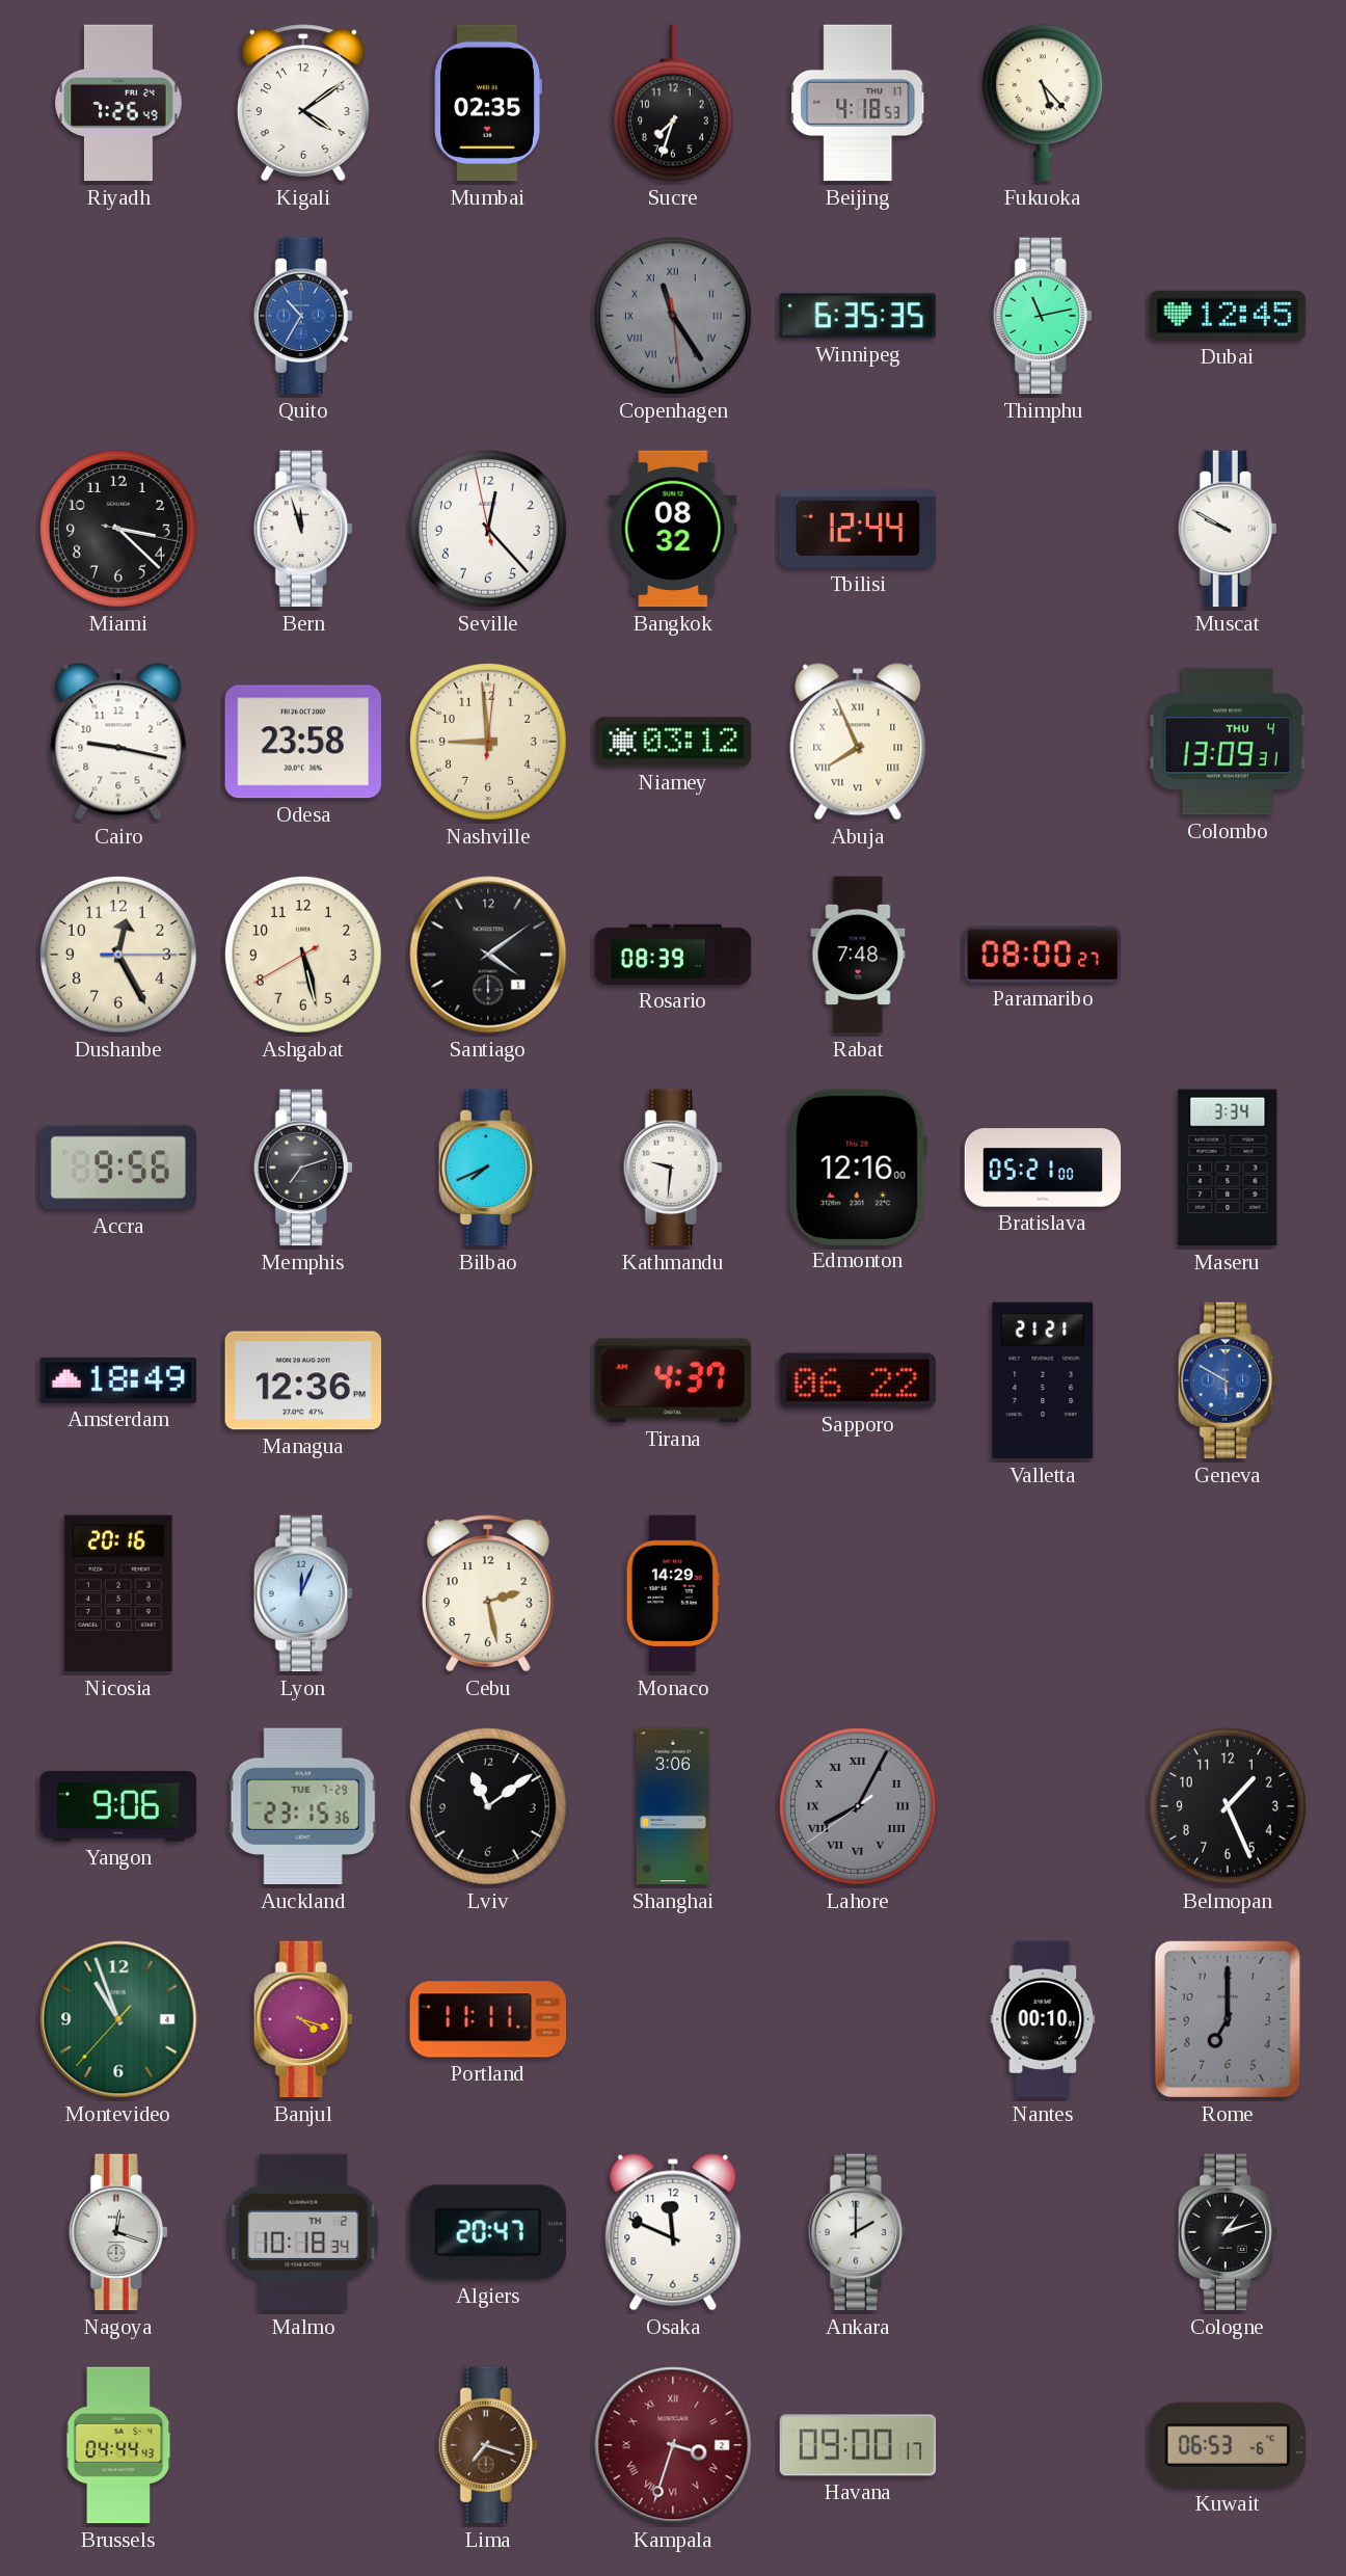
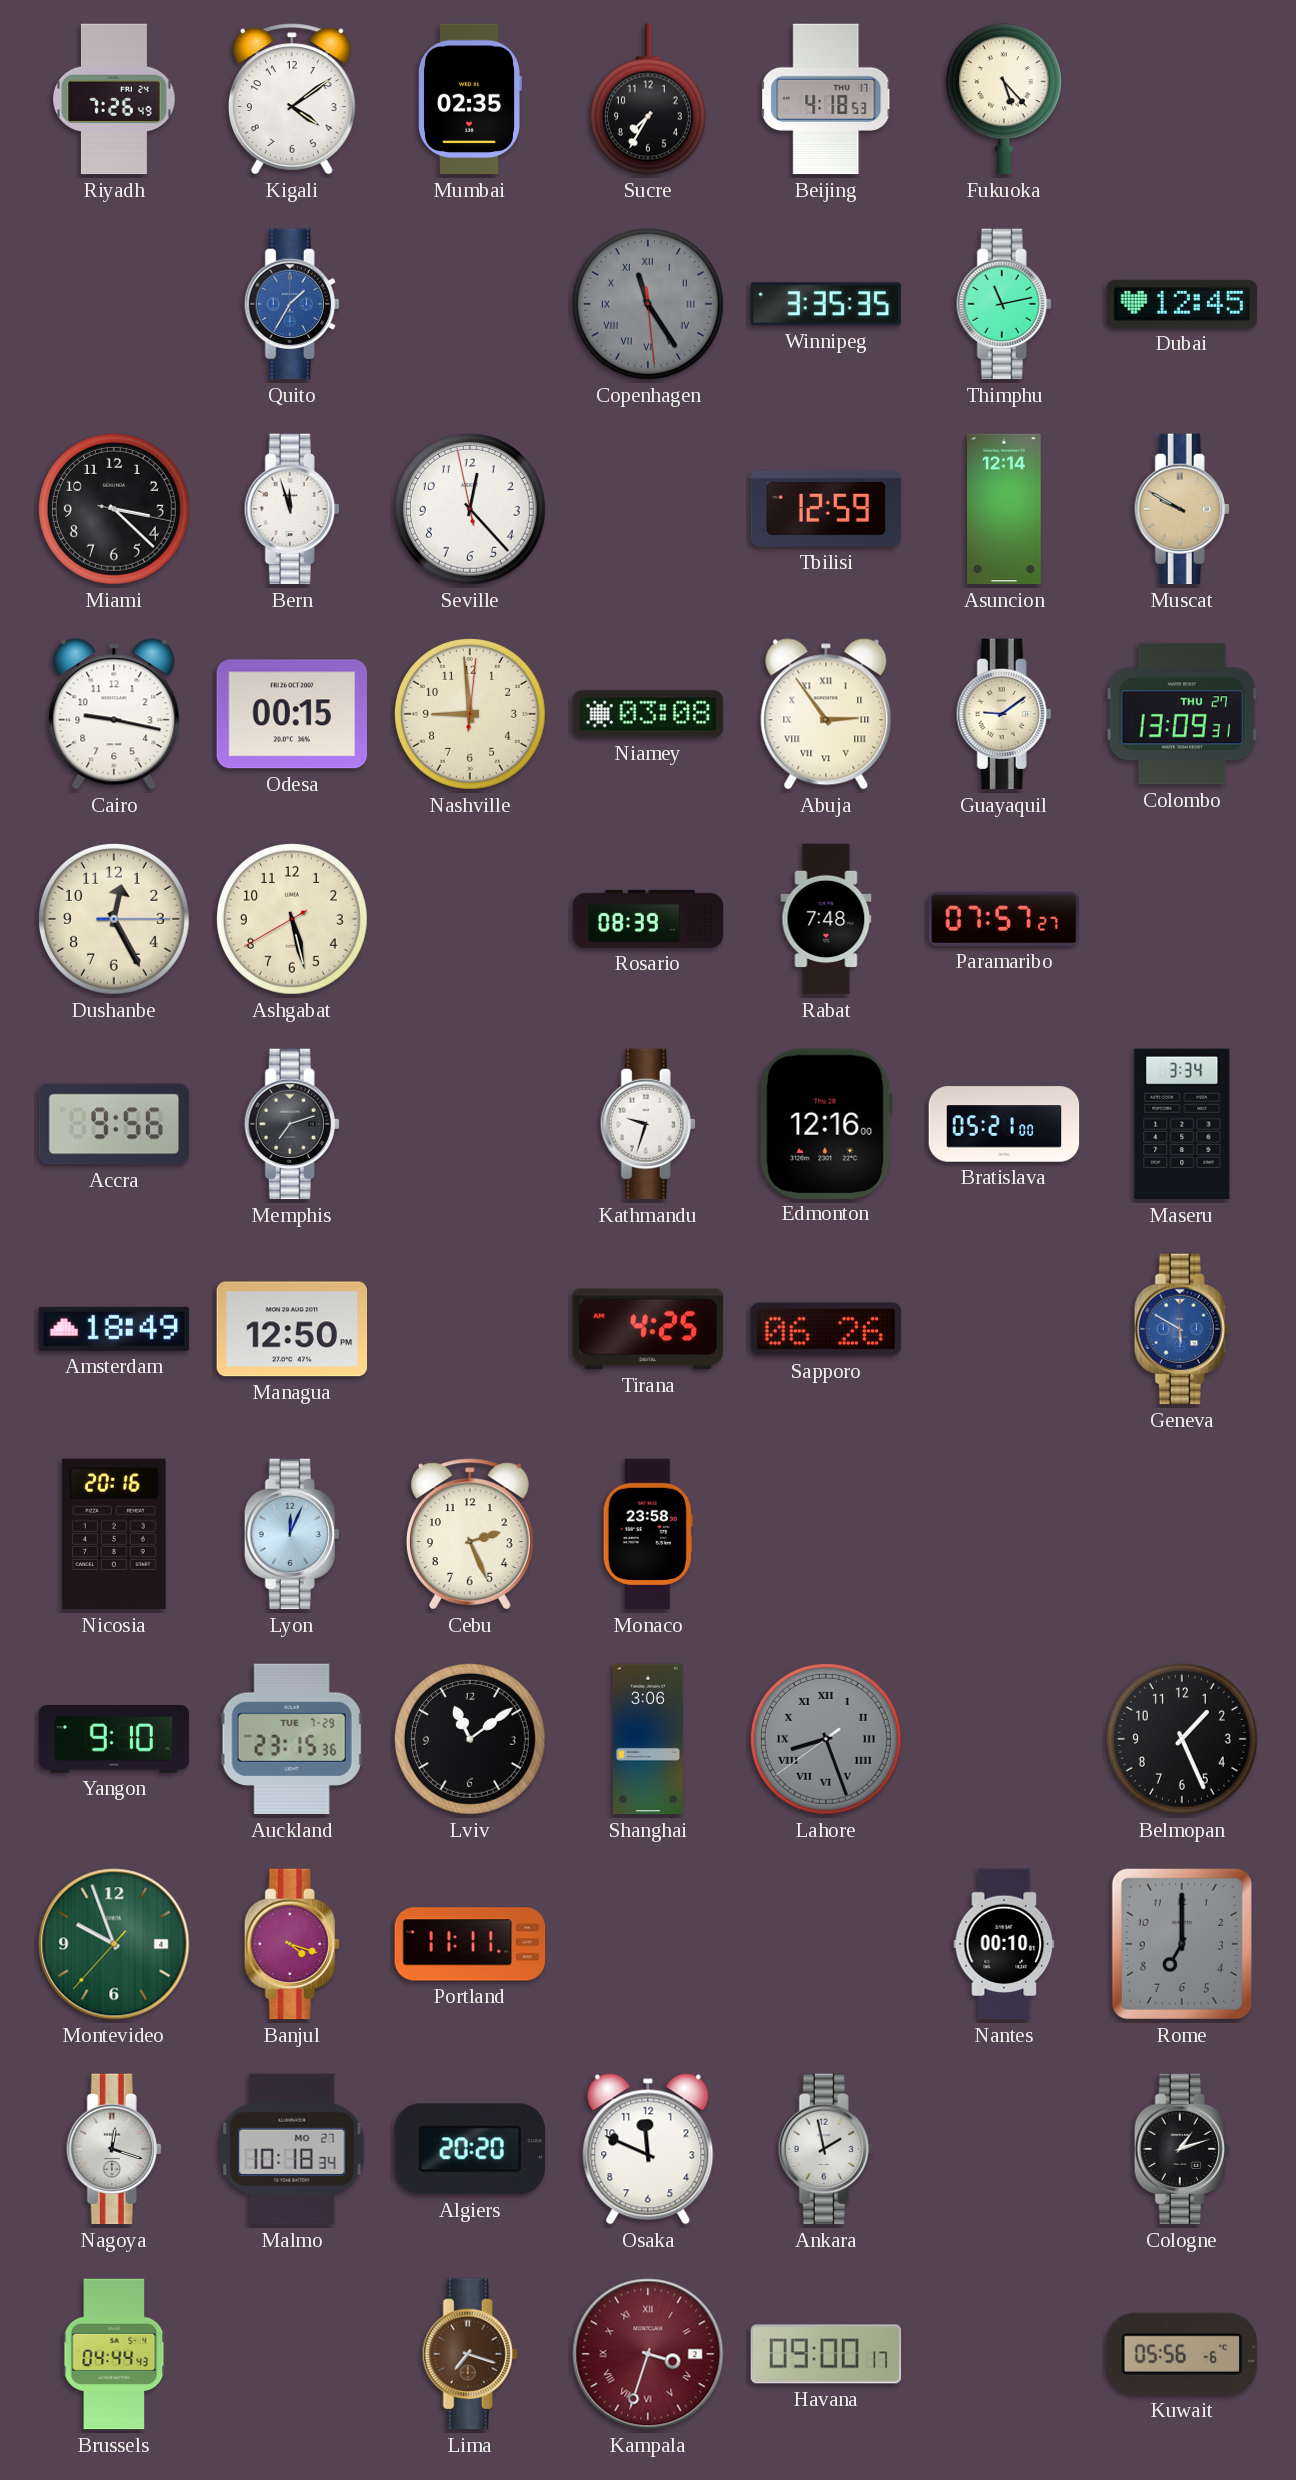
Sucre: 7:33 -> 7:35
Quito: 10:35 -> 1:35
Winnipeg: 6:35 -> 3:35
Bangkok: 08:32 -> none
Tbilisi: 12:44 -> 12:59
Asuncion: none -> 12:14
Muscat dial: white -> champagne
Odesa: 23:58 -> 00:15
Niamey: 03:12 -> 03:08
Abuja: 7:56 -> 2:54
Guayaquil: none -> 9:09
Colombo date: THU 4 -> THU 27
Santiago: 4:09 -> none
Paramaribo: 08:00 -> 07:57
Bilbao: 7:41 -> none
Kathmandu: 9:31 -> 9:33
Managua: 12:36 -> 12:50
Tirana: 4:37 -> 4:25
Sapporo: 06:22 -> 06:26
Valletta: 21:21 -> none
Cebu: 2:28 -> 2:26
Monaco: 14:29 -> 23:58
Yangon: 9:06 -> 9:10
Lahore: 8:04 -> 8:26
Montevideo: 10:56 -> 9:56
Malmo date: TH 2 -> MO 27
Algiers: 20:47 -> 20:20
Ankara: 2:00 -> 1:58
Kuwait: 06:53 -> 05:56
